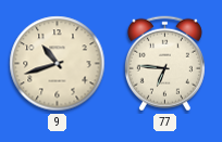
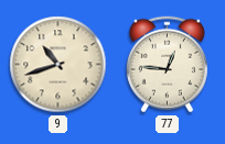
77: 6:46 -> 12:46
